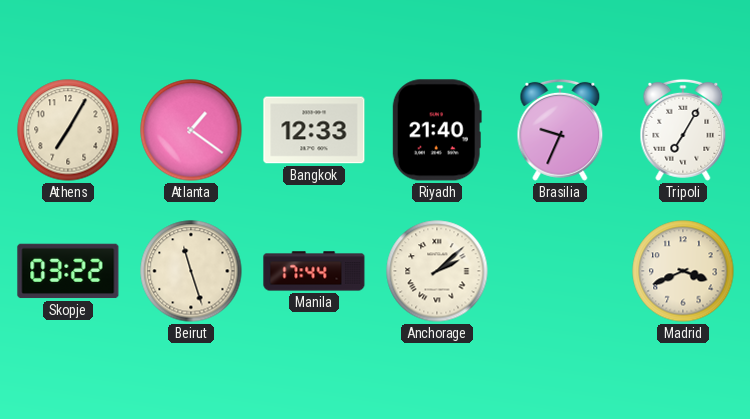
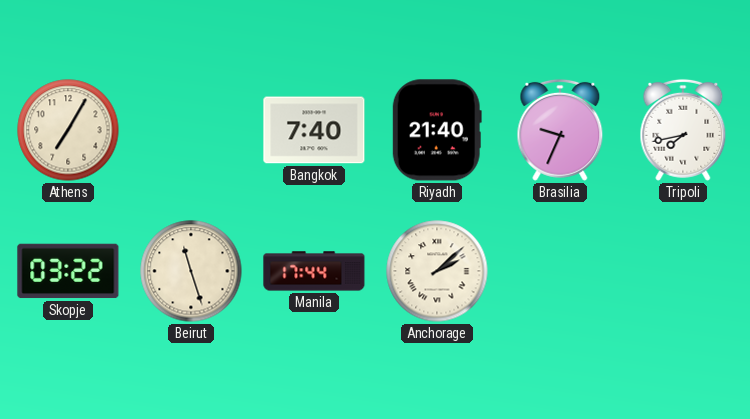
Atlanta: 1:21 -> none
Bangkok: 12:33 -> 7:40
Tripoli: 7:05 -> 7:43
Madrid: 3:41 -> none
